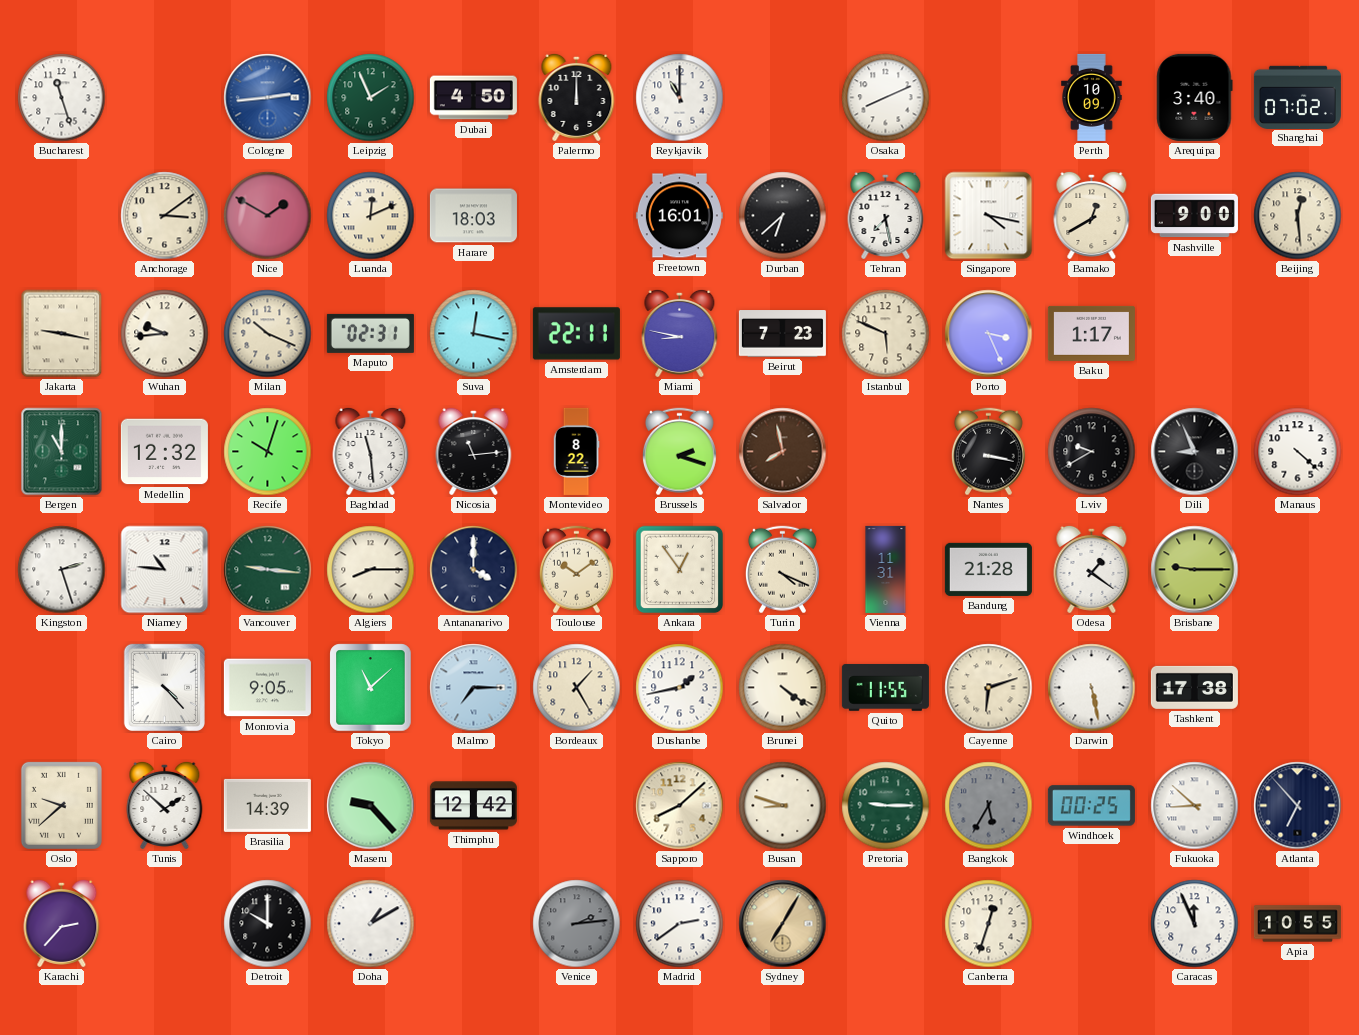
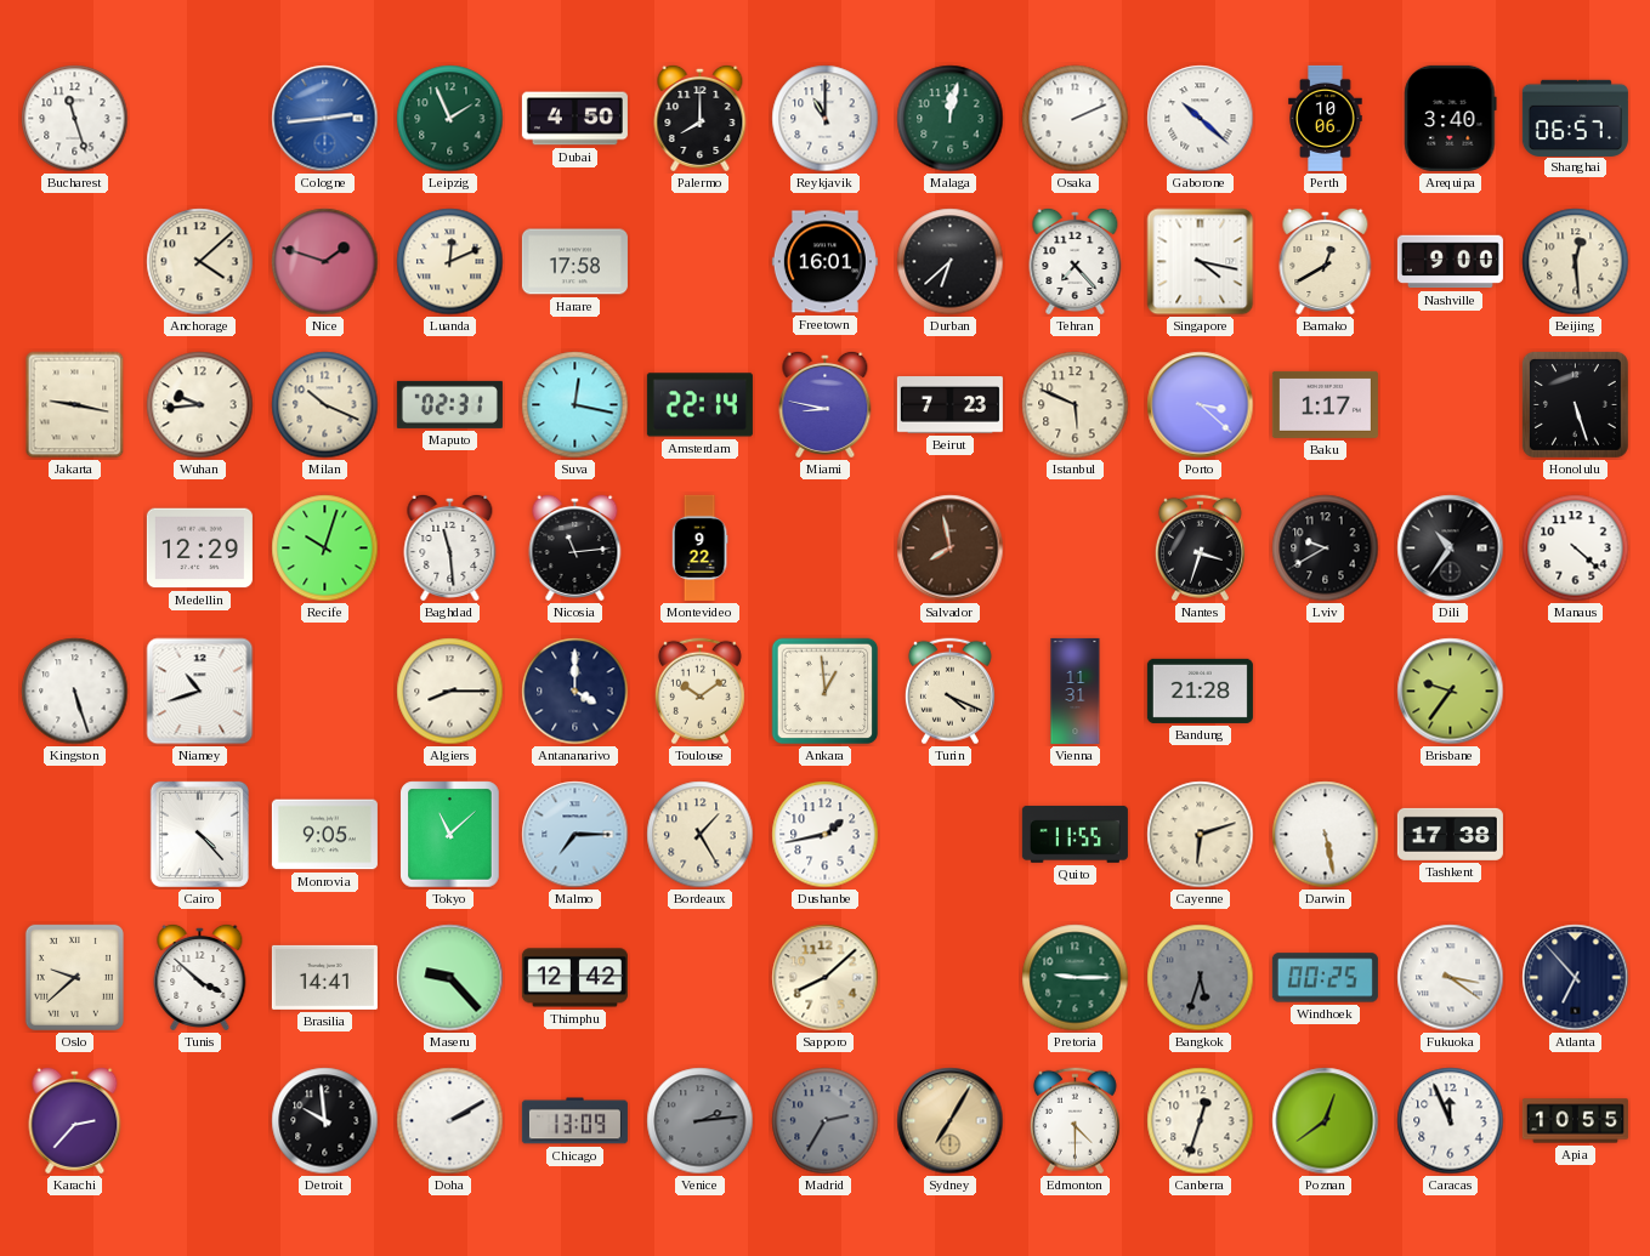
Palermo: 12:00 -> 8:00
Malaga: none -> 12:02
Osaka: 8:11 -> 2:11
Gaborone: none -> 10:22
Perth: 10:09 -> 10:06
Shanghai: 07:02 -> 06:57
Anchorage: 3:09 -> 4:08
Nice: 1:50 -> 1:48
Harare: 18:03 -> 17:58
Tehran: 7:28 -> 7:23
Amsterdam: 22:11 -> 22:14
Porto: 3:26 -> 3:22
Honolulu: none -> 5:27
Bergen: 11:00 -> none
Medellin: 12:32 -> 12:29
Montevideo: 8:22 -> 9:22
Brussels: 2:18 -> none
Nantes: 3:17 -> 3:33
Dili: 8:56 -> 10:36
Kingston: 2:27 -> 5:27
Niamey: 10:46 -> 10:42
Vancouver: 9:16 -> none
Ankara: 12:54 -> 12:59
Odesa: 1:21 -> none
Brisbane: 9:15 -> 9:36
Brunei: 4:21 -> none
Tunis: 1:52 -> 3:52
Brasilia: 14:39 -> 14:41
Busan: 8:48 -> none
Bangkok: 5:35 -> 5:33
Fukuoka: 8:52 -> 3:21
Detroit: 10:00 -> 9:59
Doha: 1:10 -> 2:10
Chicago: none -> 13:09
Madrid: 2:39 -> 2:35
Madrid dial: white -> grey
Edmonton: none -> 4:30
Poznan: none -> 12:39
